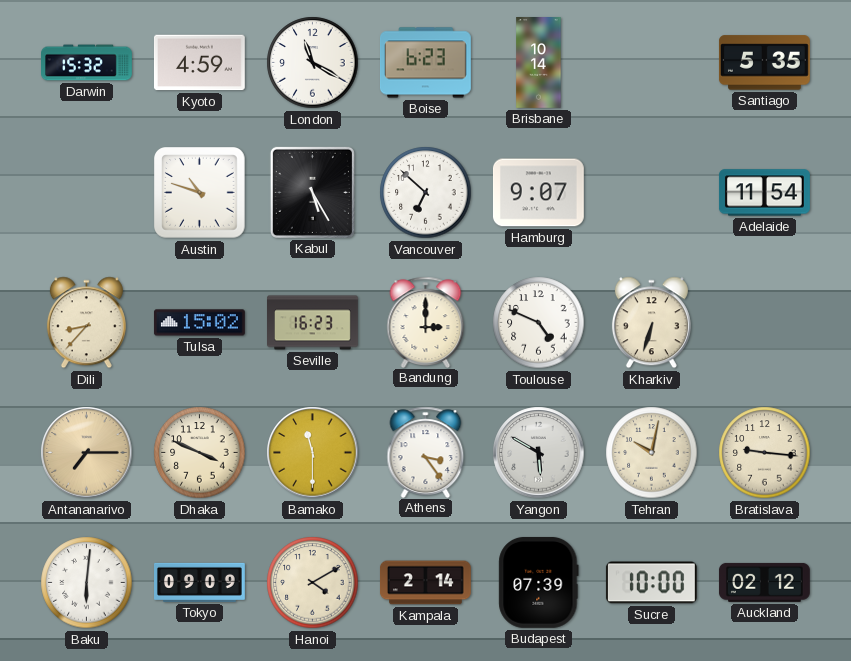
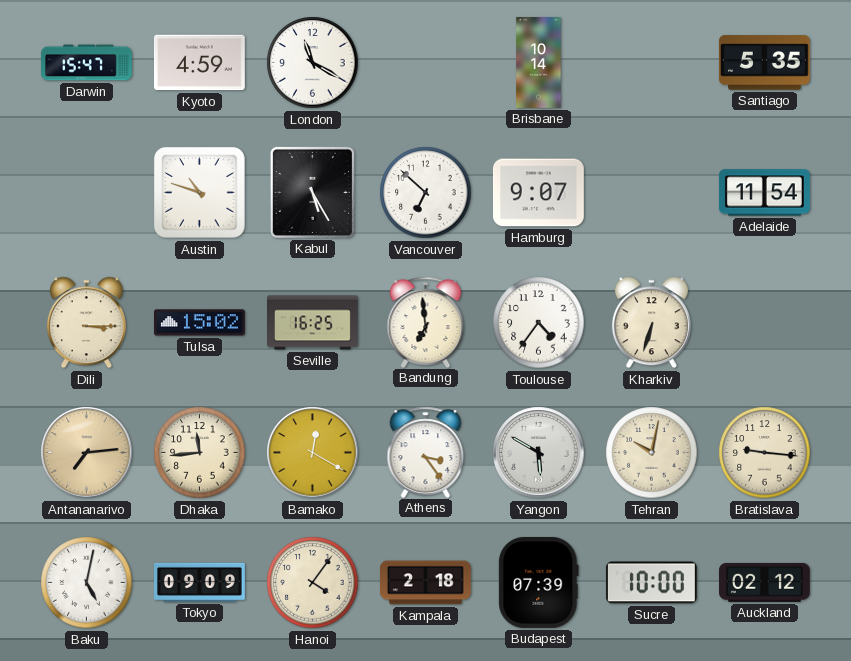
Darwin: 15:32 -> 15:47
Boise: 6:23 -> none
Dili: 8:37 -> 3:15
Seville: 16:23 -> 16:25
Bandung: 3:00 -> 6:59
Toulouse: 4:49 -> 4:36
Antananarivo: 7:15 -> 7:14
Dhaka: 3:49 -> 11:44
Bamako: 11:30 -> 12:20
Baku: 6:01 -> 5:02
Hanoi: 4:10 -> 4:06
Kampala: 2:14 -> 2:18
